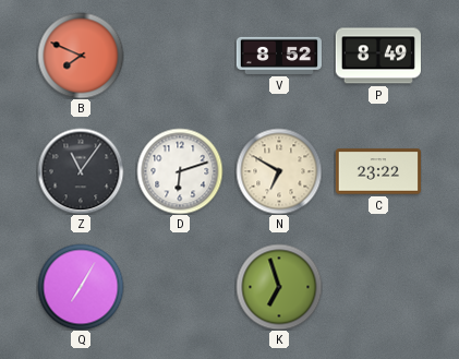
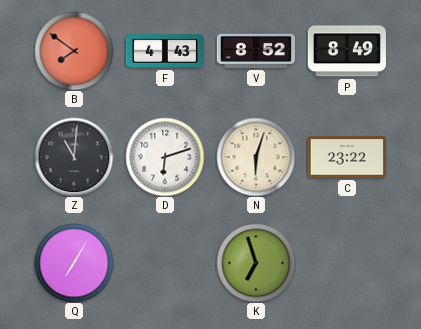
B: 7:49 -> 7:51
F: none -> 4:43
Z: 11:06 -> 11:01
N: 6:50 -> 6:03
